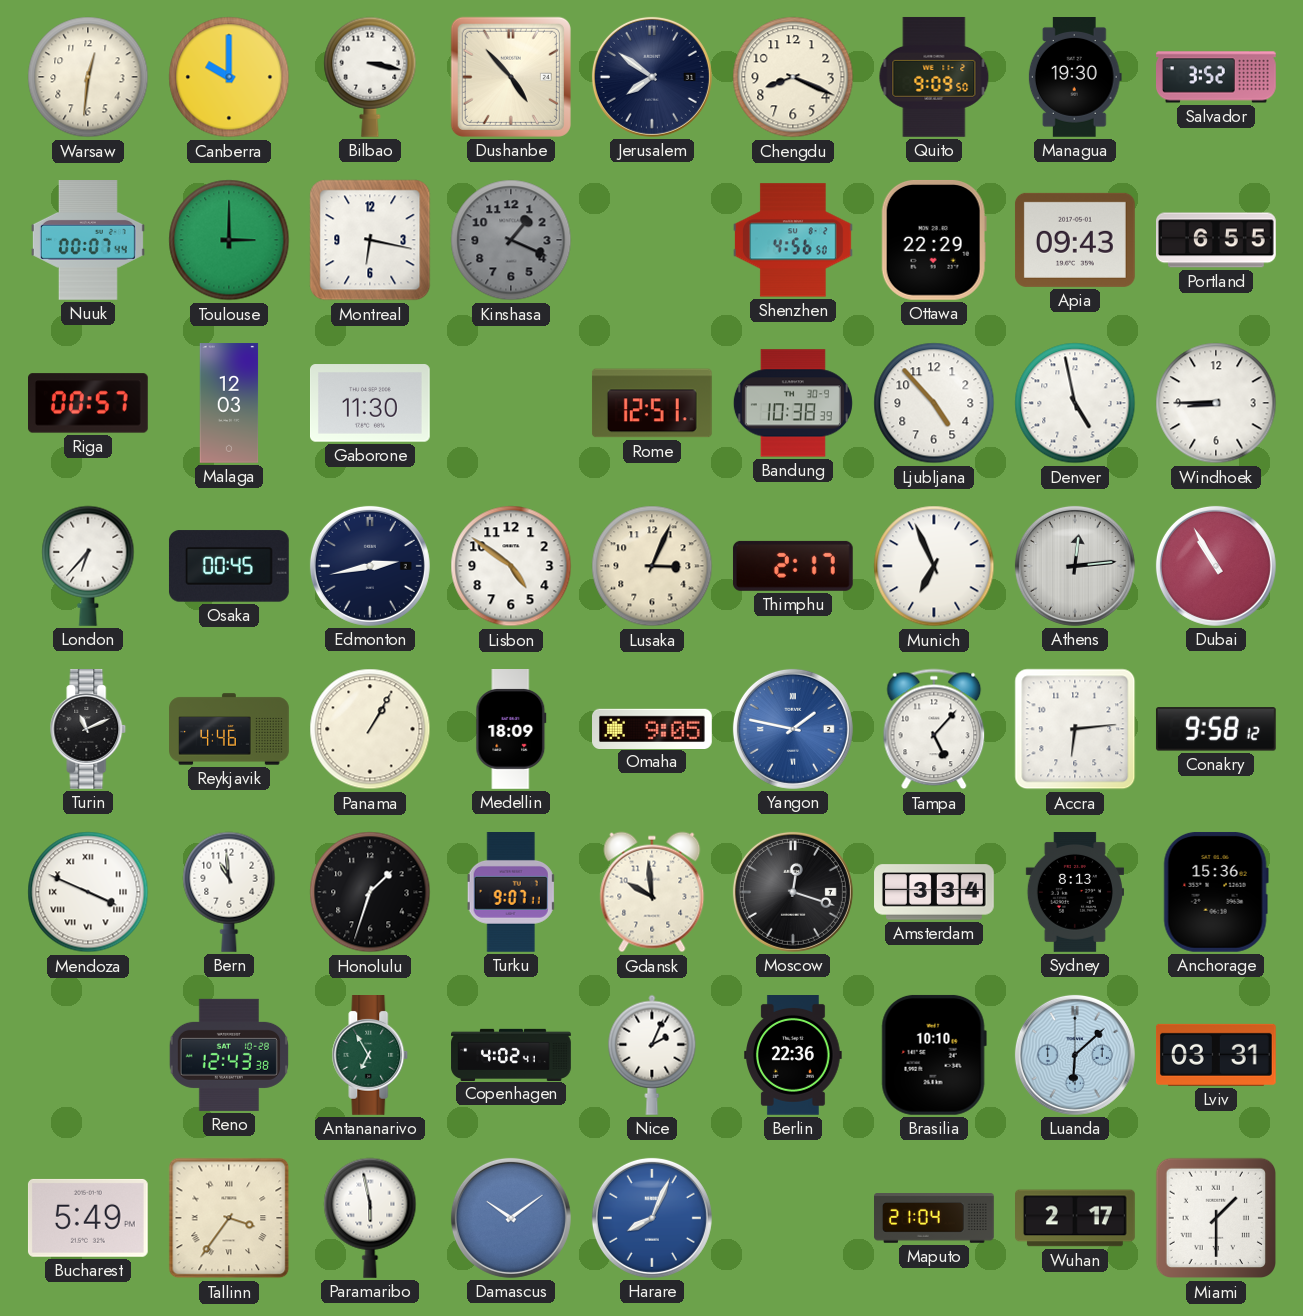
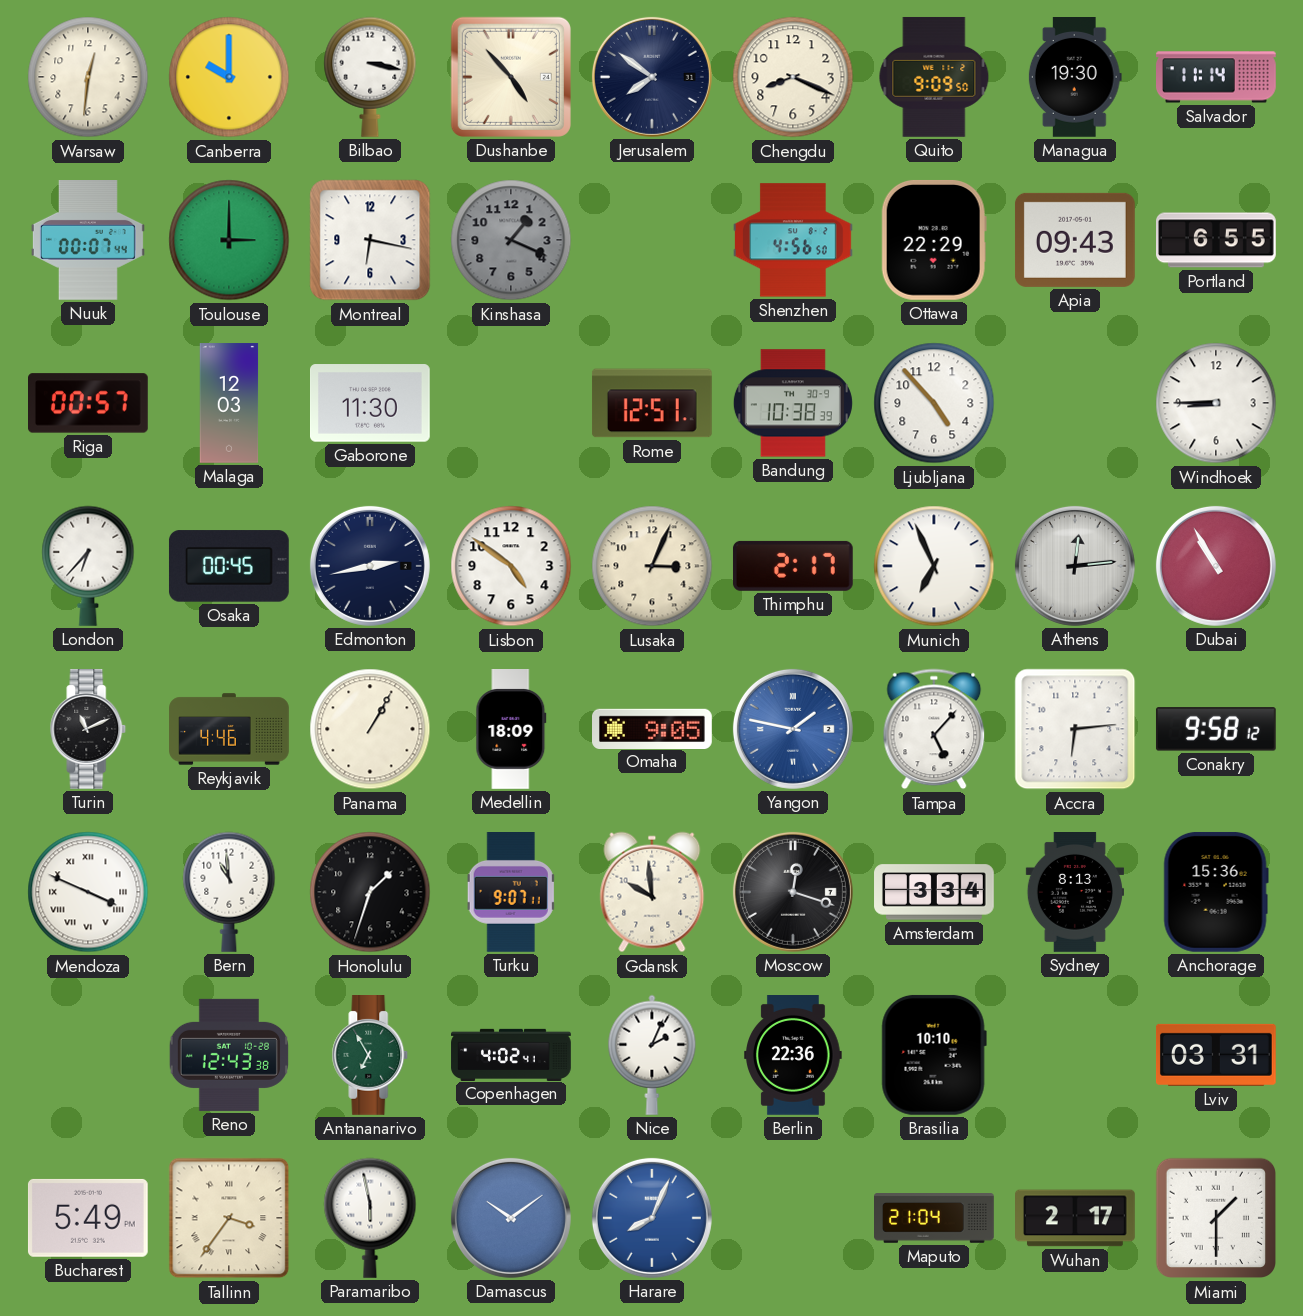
Salvador: 3:52 -> 11:14
Denver: 4:58 -> none
Luanda: 6:08 -> none
